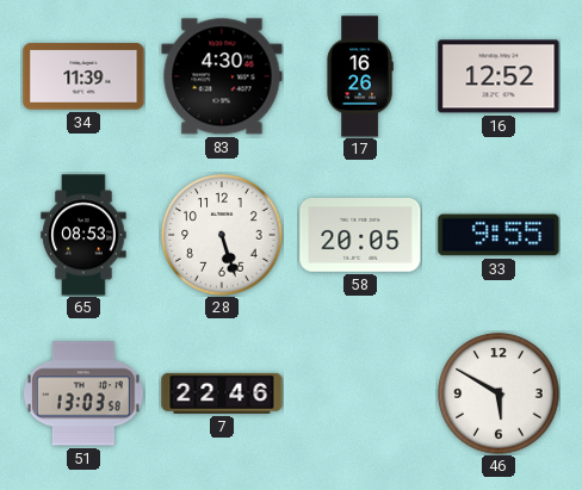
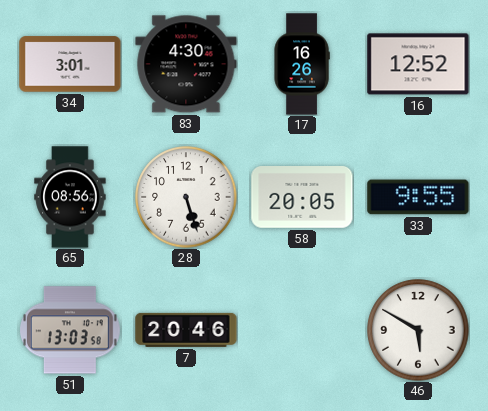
34: 11:39 -> 3:01
65: 08:53 -> 08:56
7: 22:46 -> 20:46
